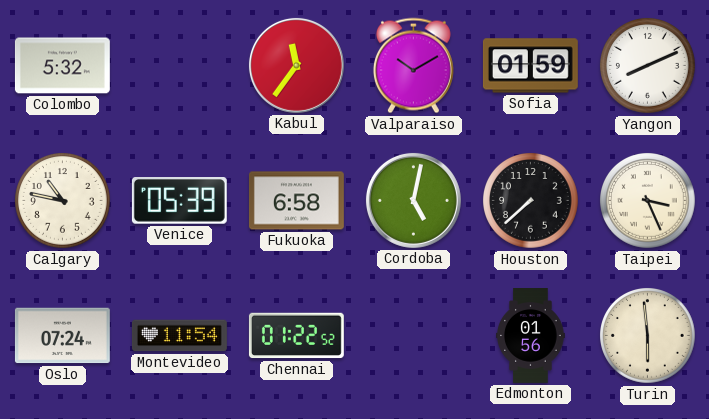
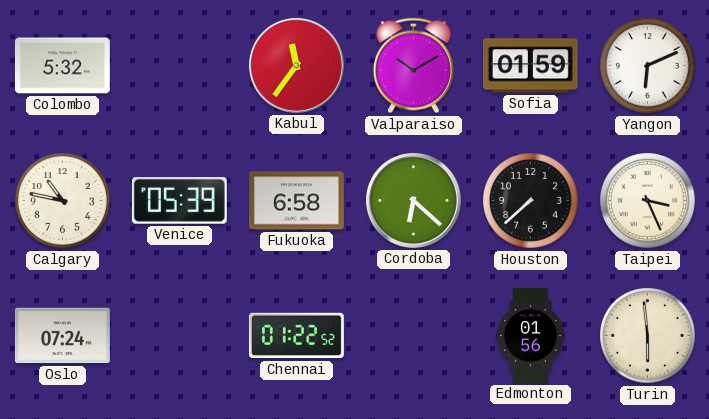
Yangon: 8:11 -> 6:11
Cordoba: 5:02 -> 6:22
Montevideo: 11:54 -> none
